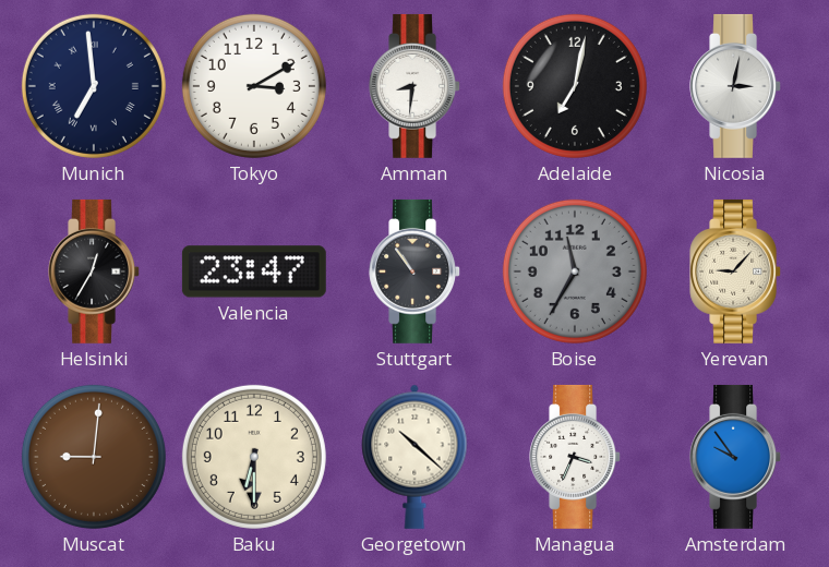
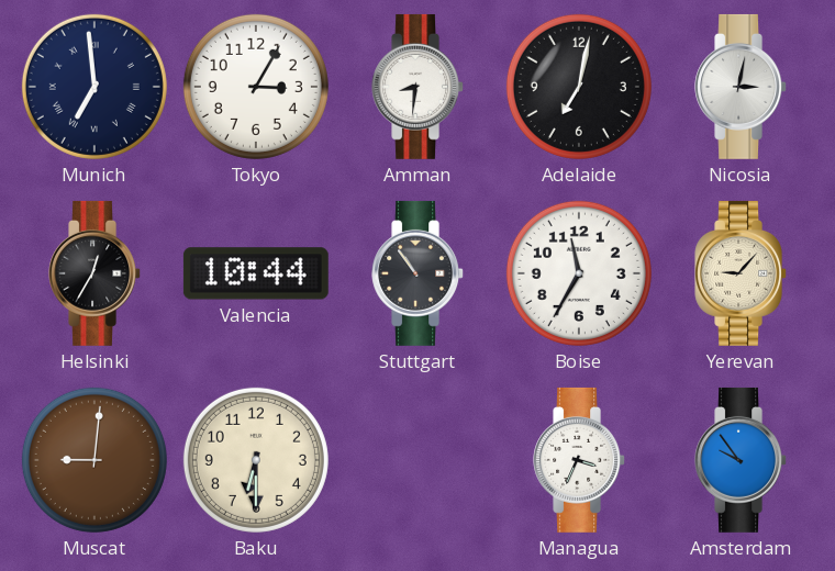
Tokyo: 3:10 -> 3:05
Valencia: 23:47 -> 10:44
Boise dial: grey -> white
Georgetown: 10:22 -> none
